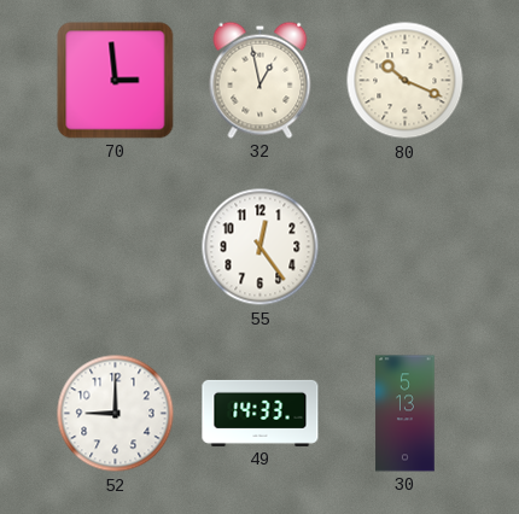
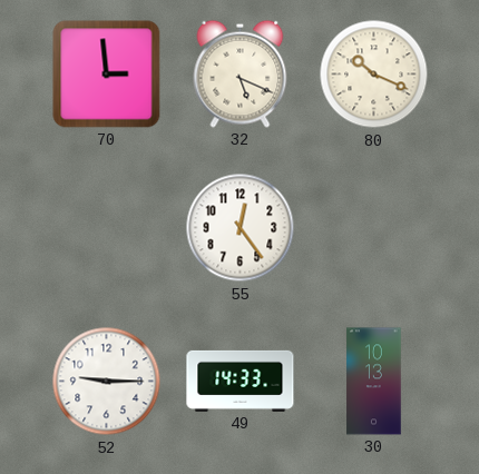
32: 12:58 -> 5:19
52: 9:00 -> 9:15
30: 5:13 -> 10:13
